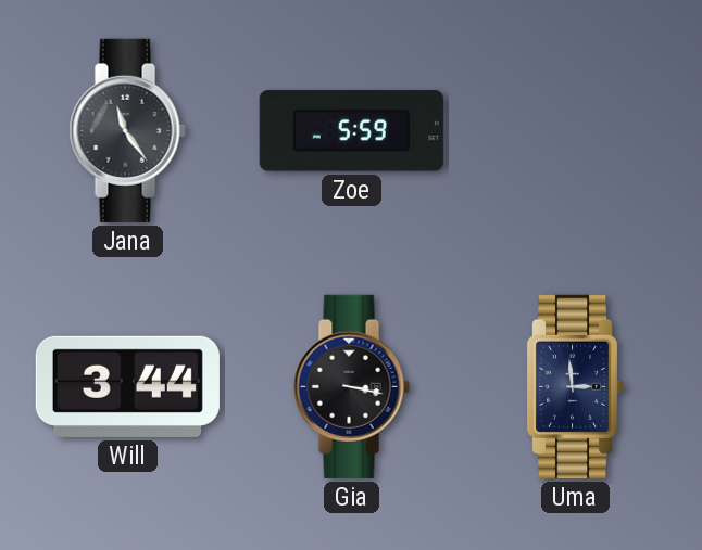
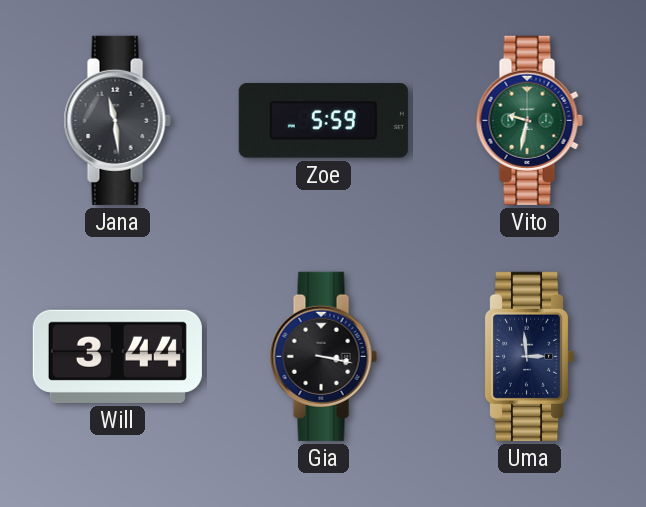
Jana: 11:24 -> 11:29
Vito: none -> 9:32
